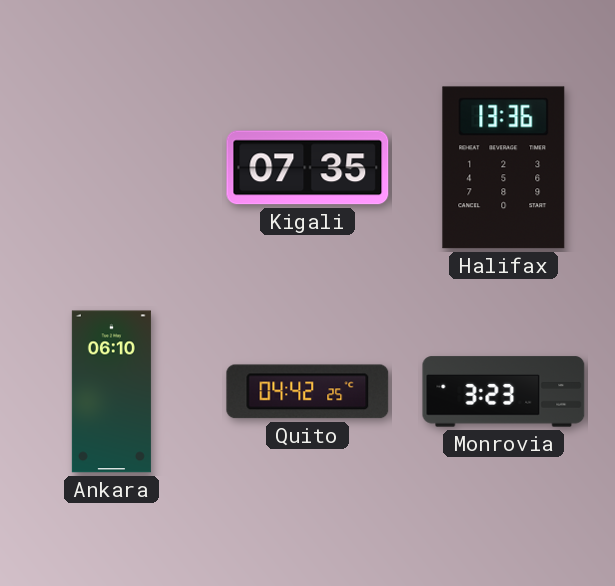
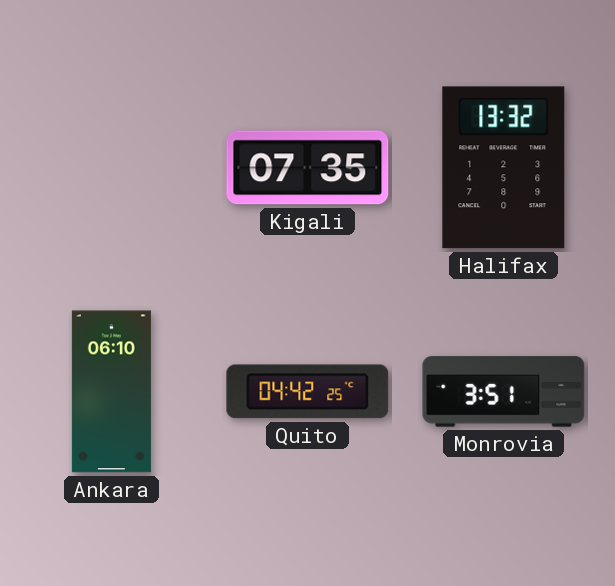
Halifax: 13:36 -> 13:32
Monrovia: 3:23 -> 3:51
